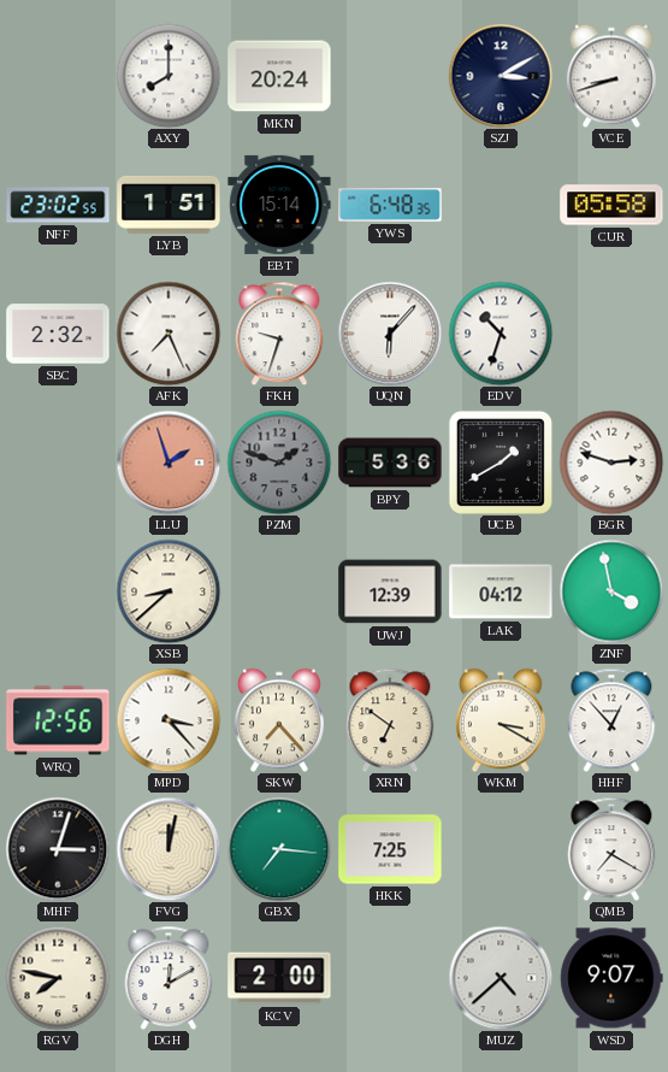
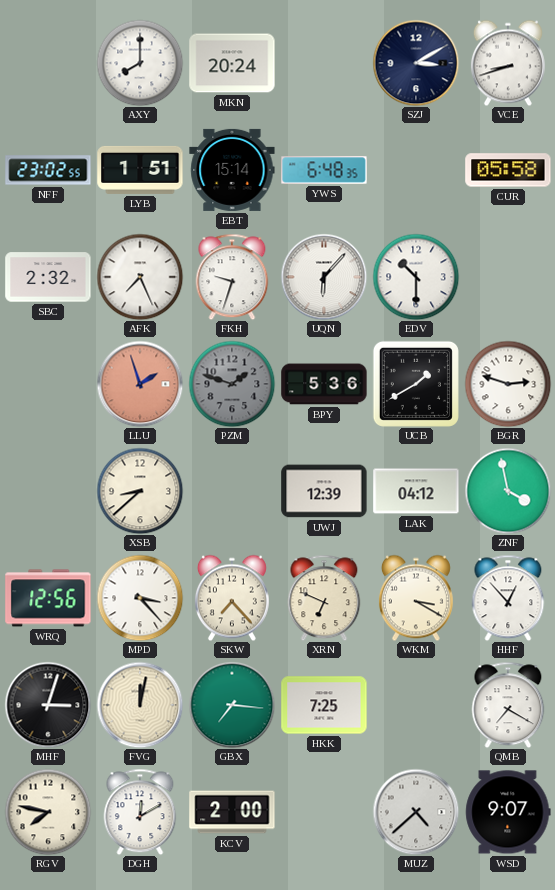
EDV: 10:33 -> 10:30
XRN: 6:51 -> 6:49
